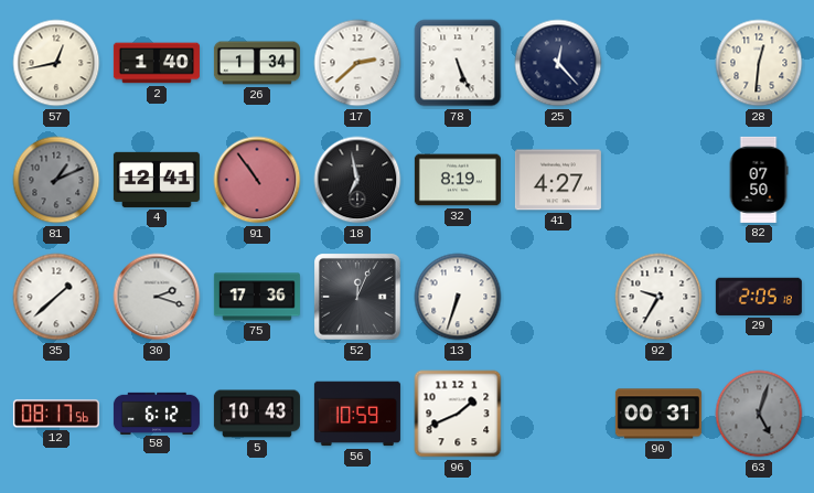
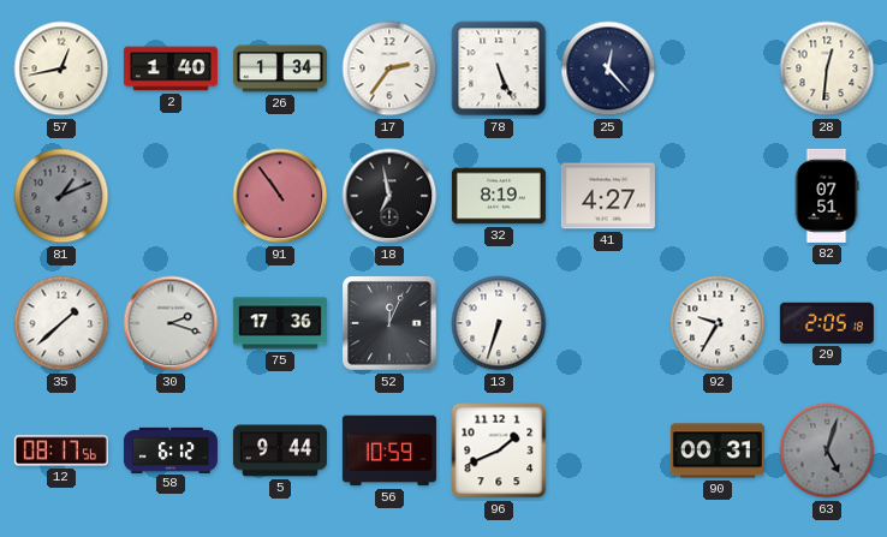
17: 2:38 -> 2:36
4: 12:41 -> none
82: 07:50 -> 07:51
5: 10:43 -> 9:44
